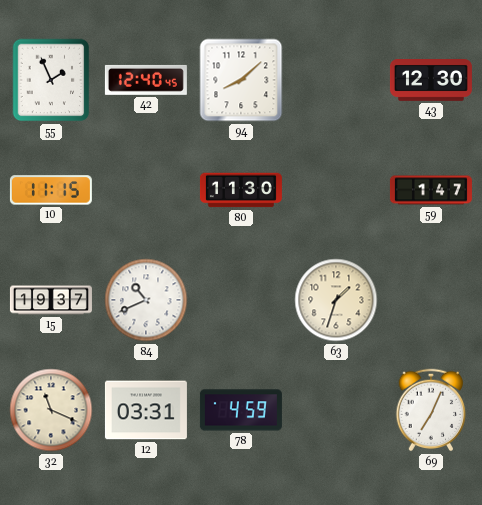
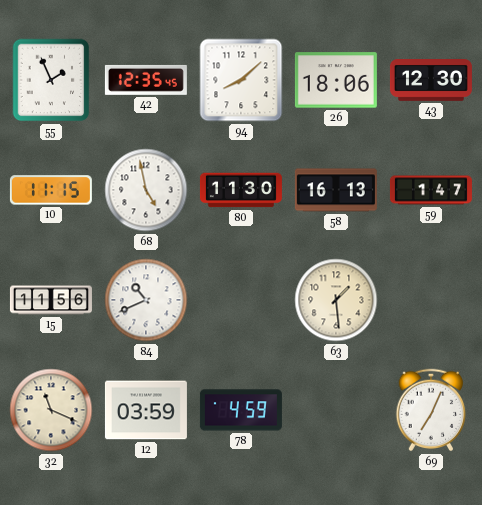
42: 12:40 -> 12:35
26: none -> 18:06
68: none -> 4:58
58: none -> 16:13
15: 19:37 -> 11:56
63: 1:33 -> 1:29
12: 03:31 -> 03:59
